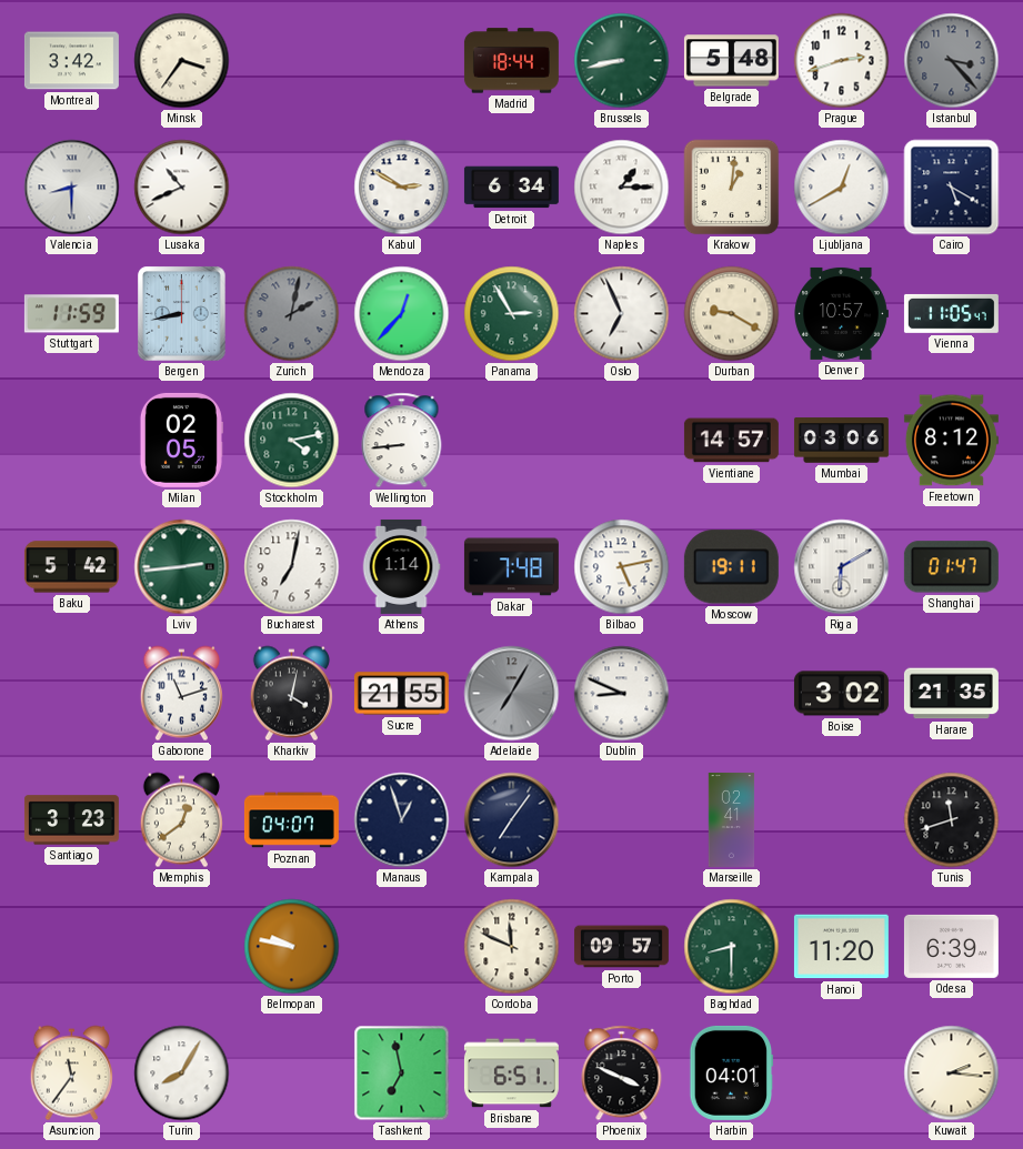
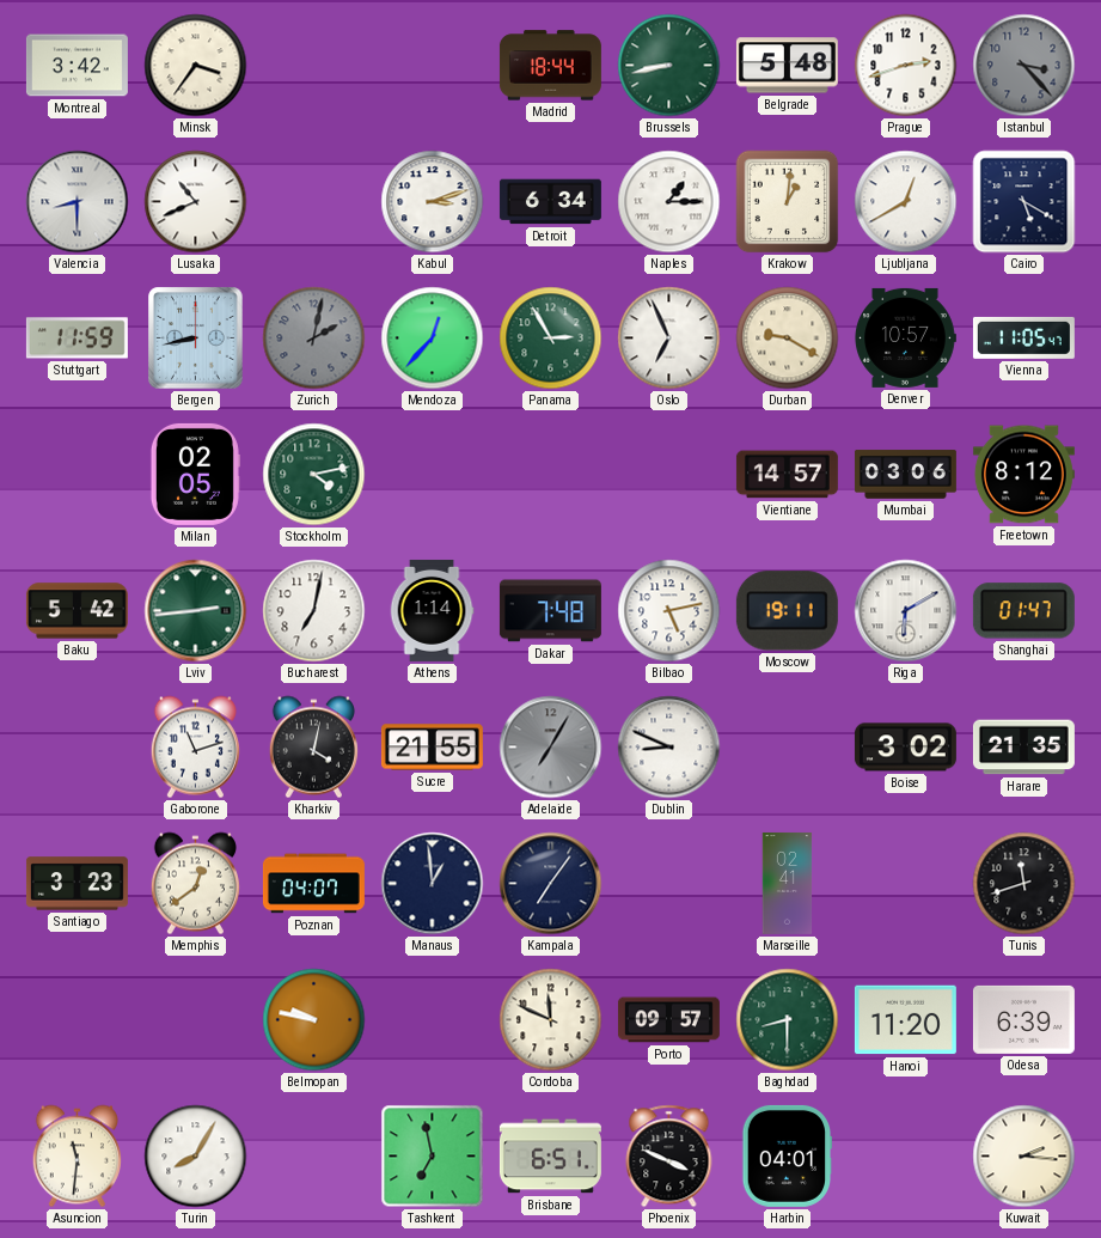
Kabul: 2:50 -> 3:12
Wellington: 8:44 -> none
Manaus: 12:57 -> 12:59
Asuncion: 11:36 -> 11:31
